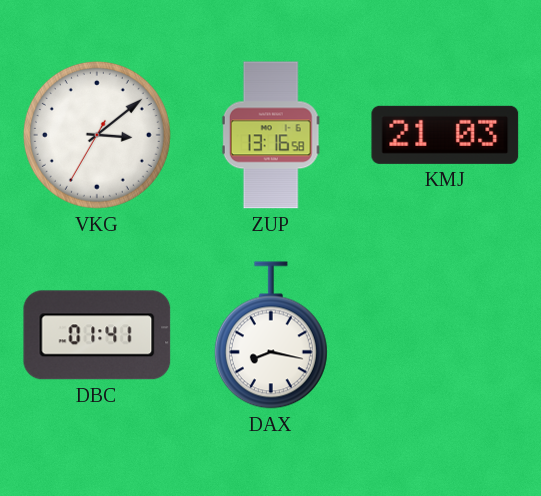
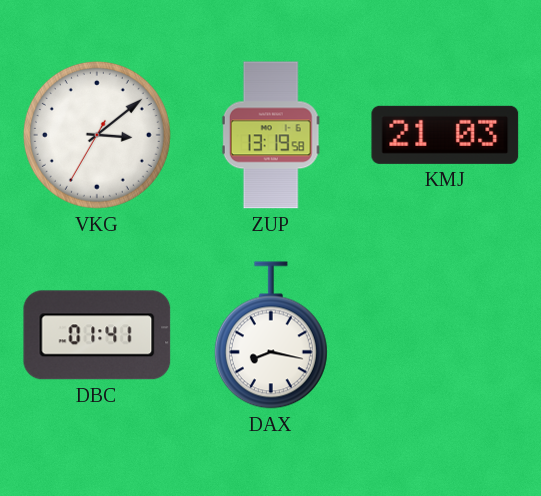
ZUP: 13:16 -> 13:19
